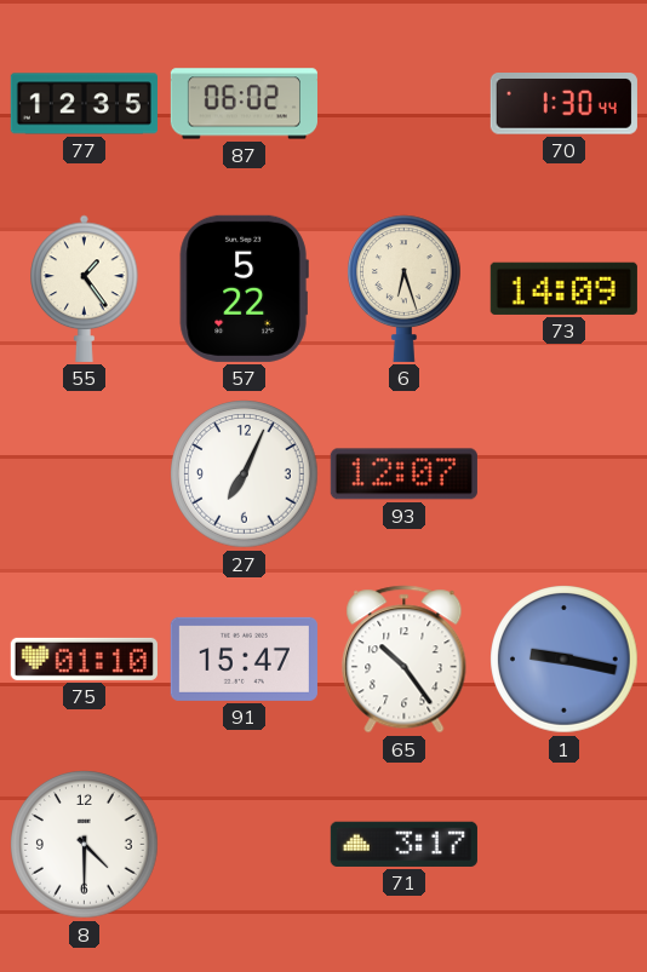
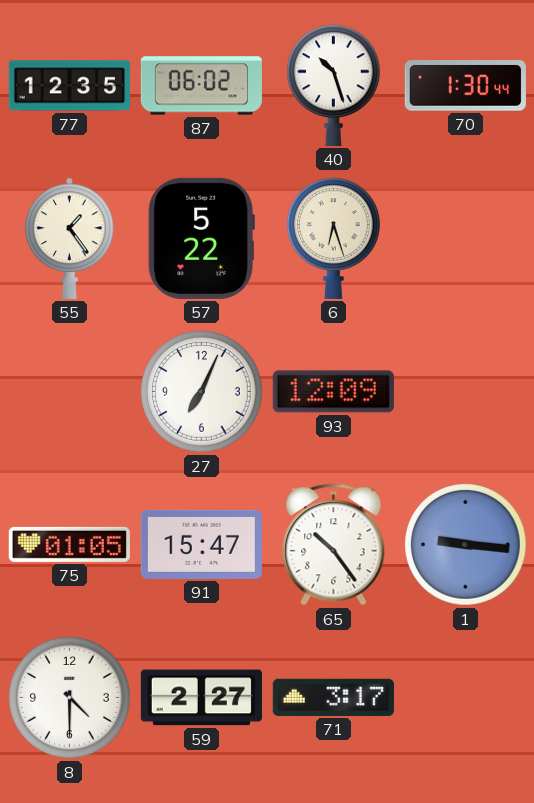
40: none -> 10:27
73: 14:09 -> none
93: 12:07 -> 12:09
75: 01:10 -> 01:05
1: 9:17 -> 9:16
59: none -> 2:27
